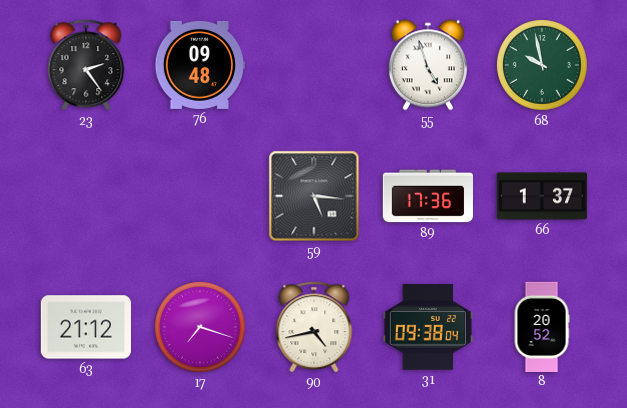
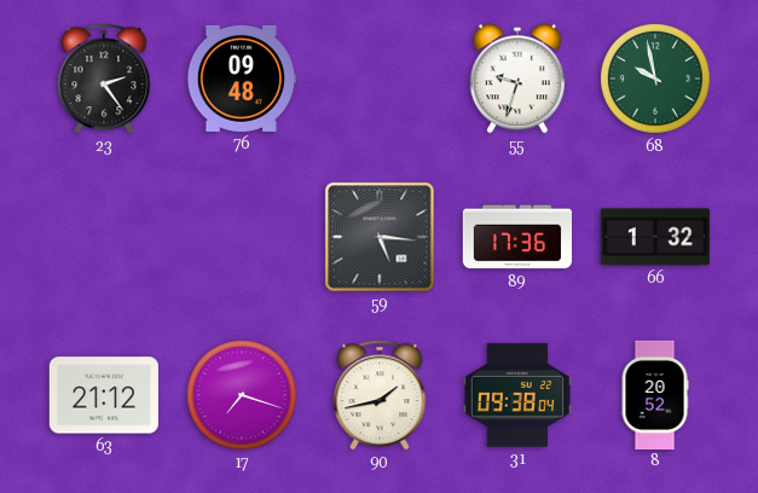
55: 4:57 -> 9:33
66: 1:37 -> 1:32
90: 4:43 -> 1:43
